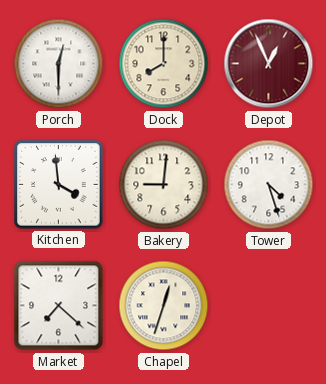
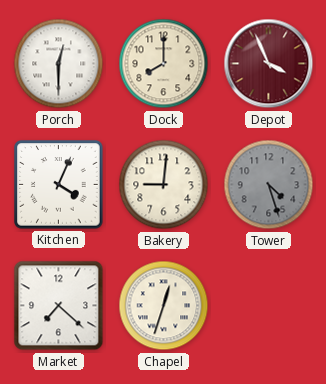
Depot: 12:56 -> 3:56
Kitchen: 3:59 -> 4:04
Tower dial: white -> grey
